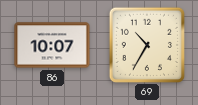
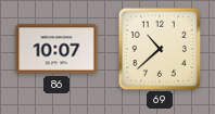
69: 10:35 -> 10:38
